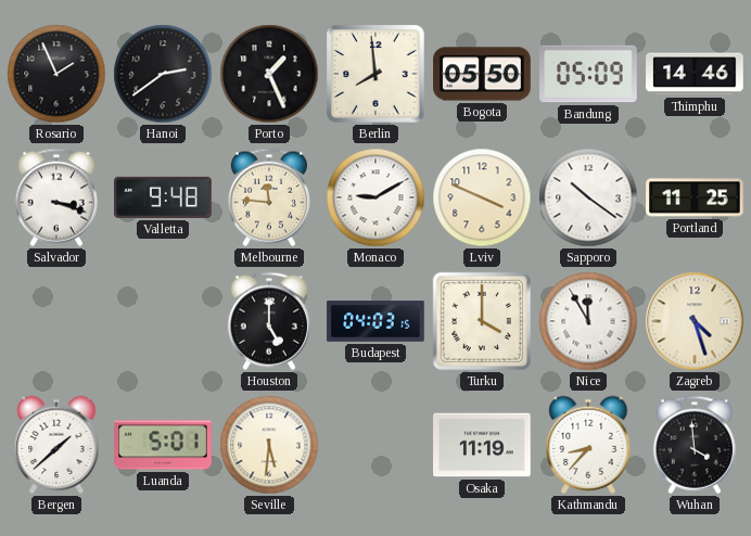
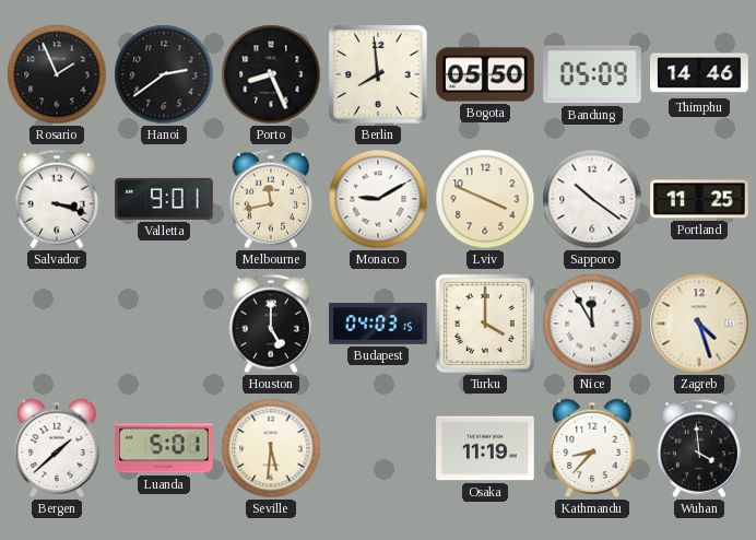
Porto: 1:26 -> 8:26
Valletta: 9:48 -> 9:01
Melbourne: 11:46 -> 11:43
